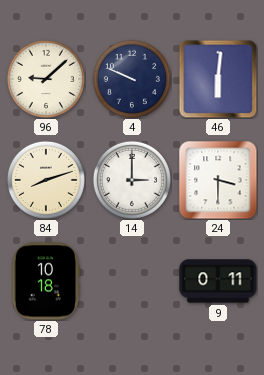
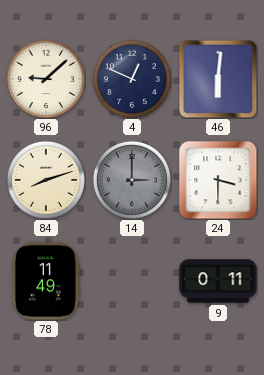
4: 9:49 -> 12:49
14 dial: white -> grey
78: 10:18 -> 11:49
